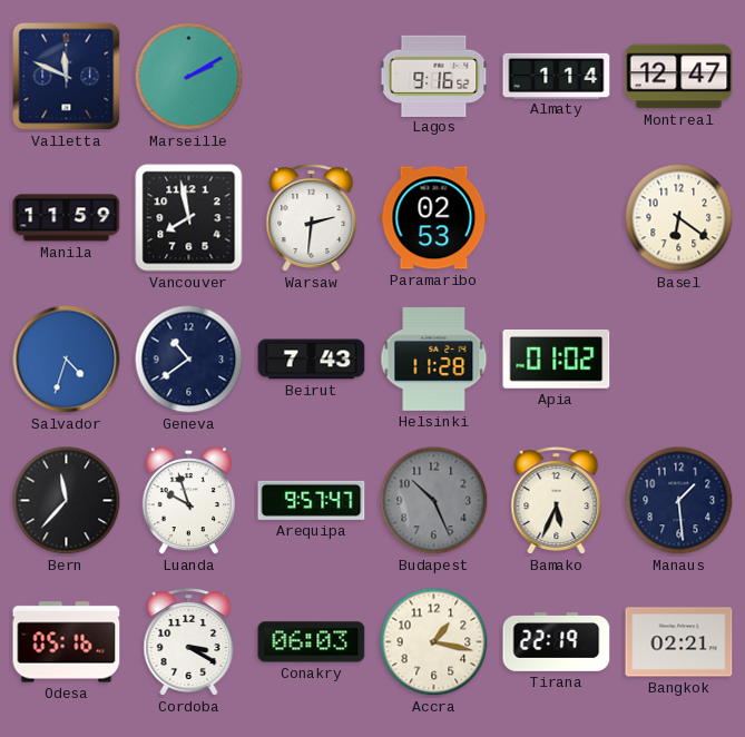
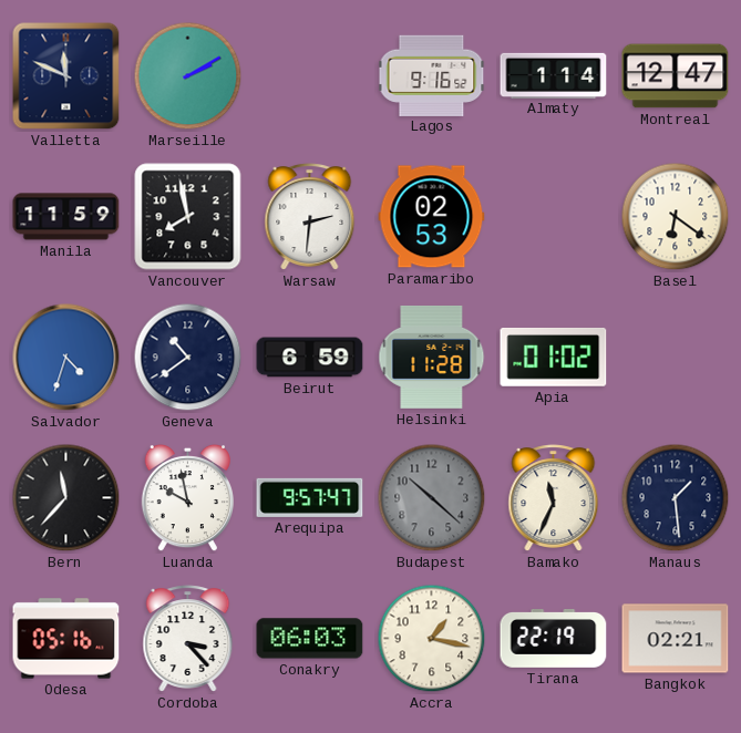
Beirut: 7:43 -> 6:59
Luanda: 9:57 -> 9:58
Budapest: 10:26 -> 10:22
Bamako: 5:34 -> 11:34
Cordoba: 3:20 -> 3:23
